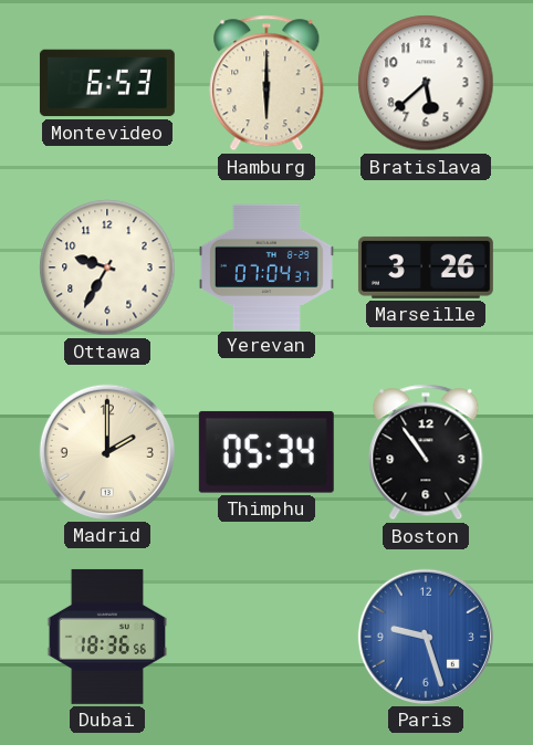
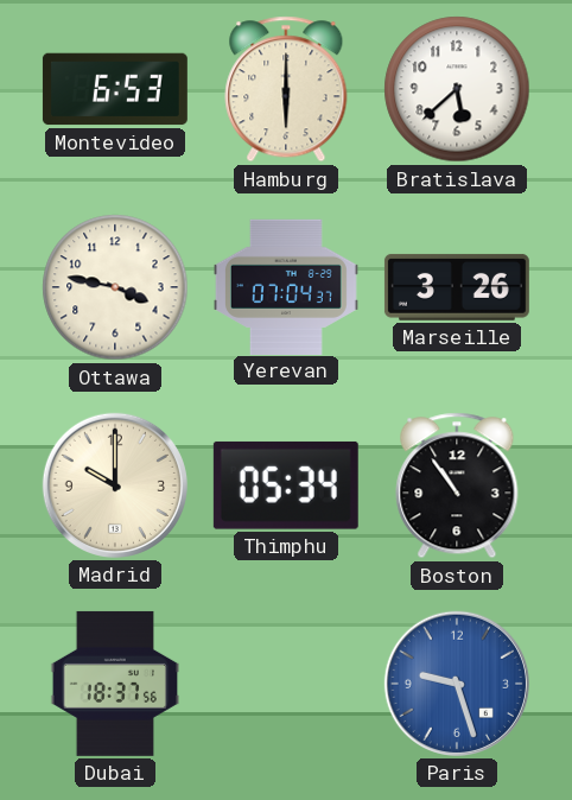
Ottawa: 9:35 -> 3:47
Madrid: 2:00 -> 10:00
Dubai: 18:36 -> 18:37
